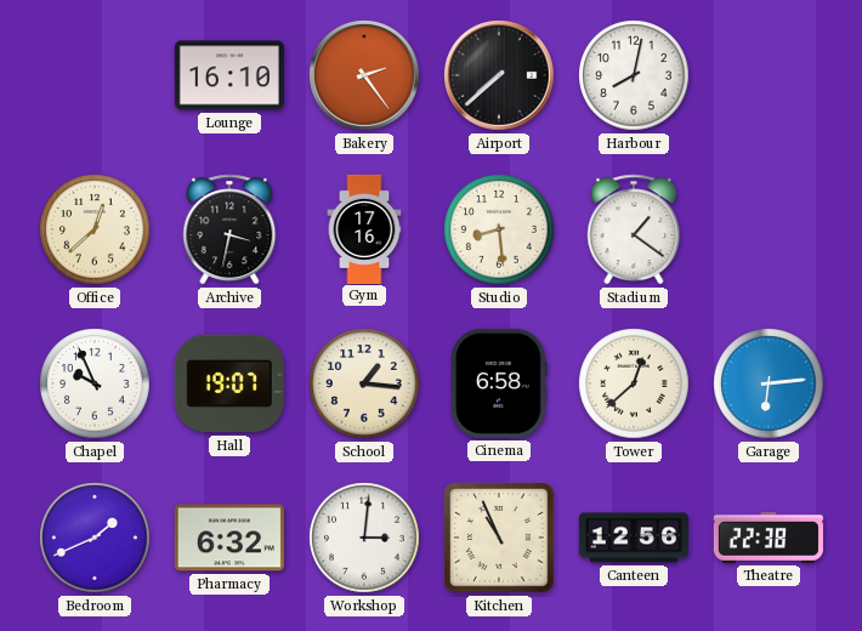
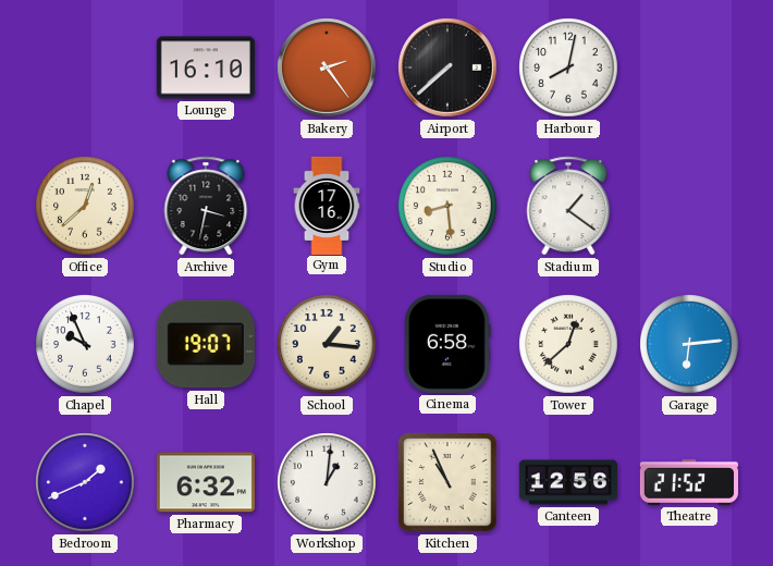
Workshop: 3:01 -> 1:01
Theatre: 22:38 -> 21:52
